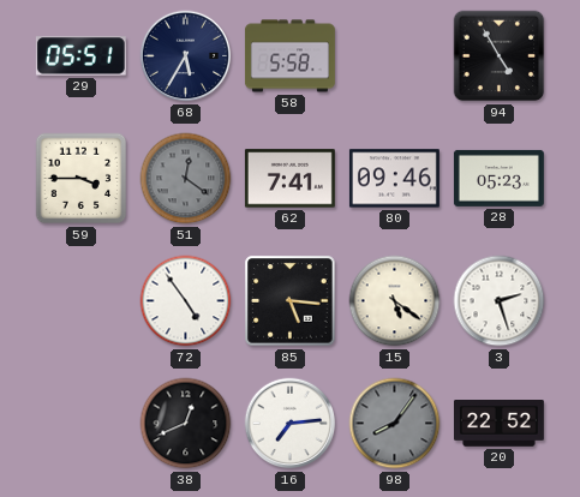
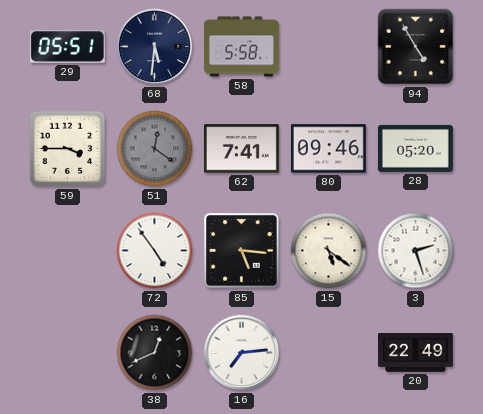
68: 5:35 -> 5:31
28: 05:23 -> 05:20
98: 8:06 -> none
20: 22:52 -> 22:49
